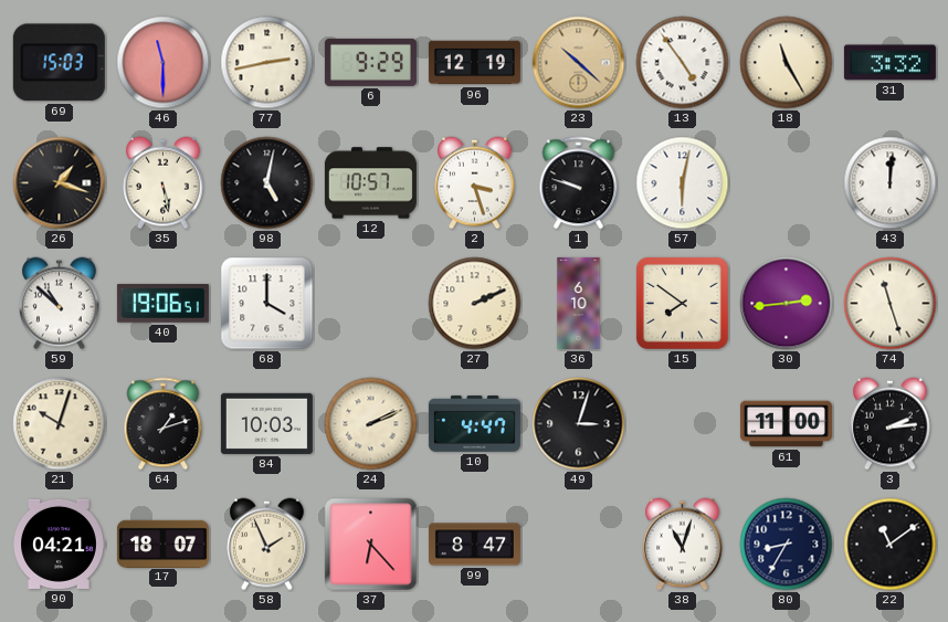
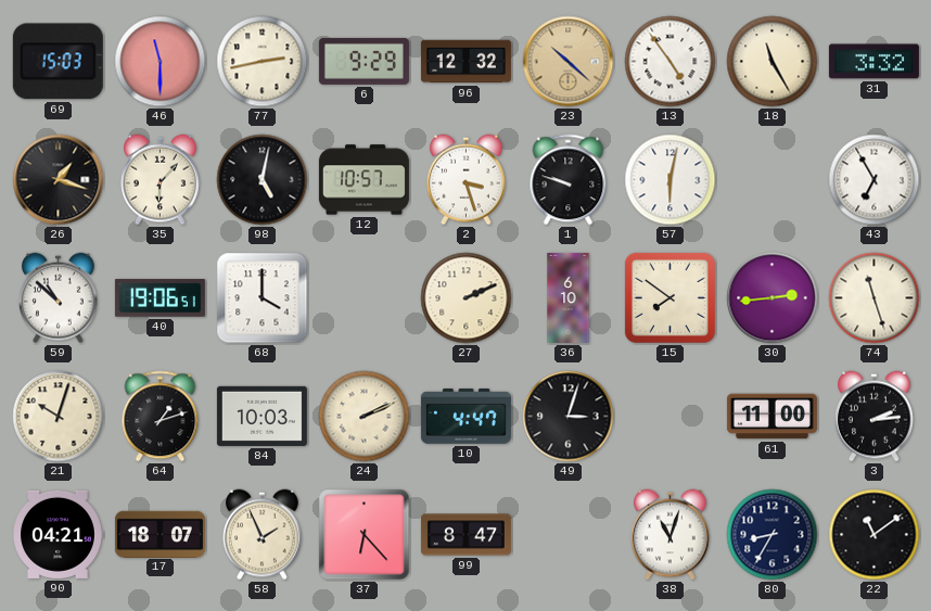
96: 12:19 -> 12:32
35: 5:28 -> 6:07
43: 12:01 -> 6:55
